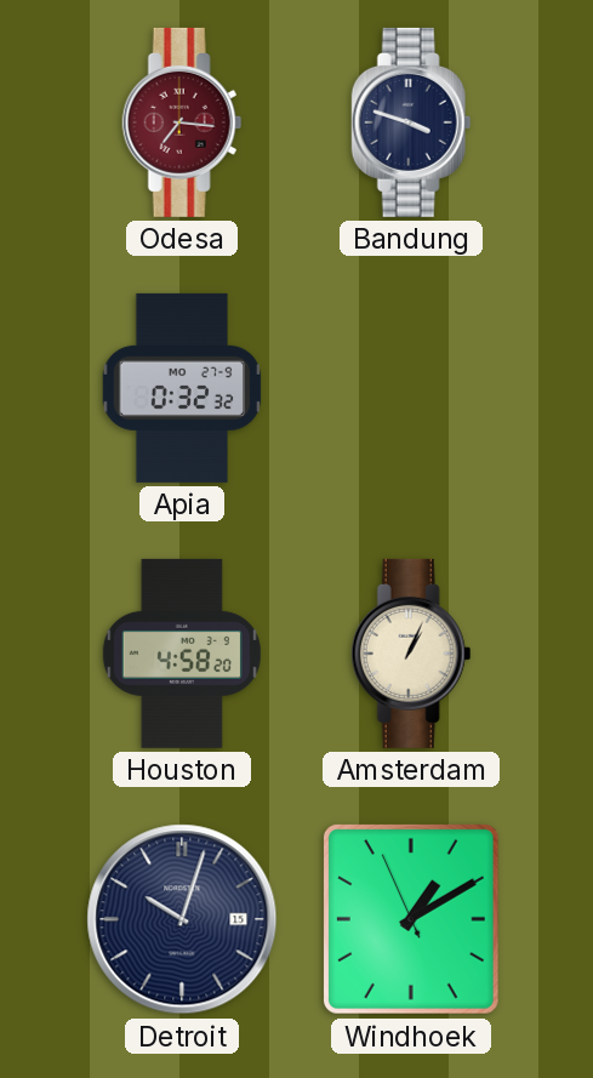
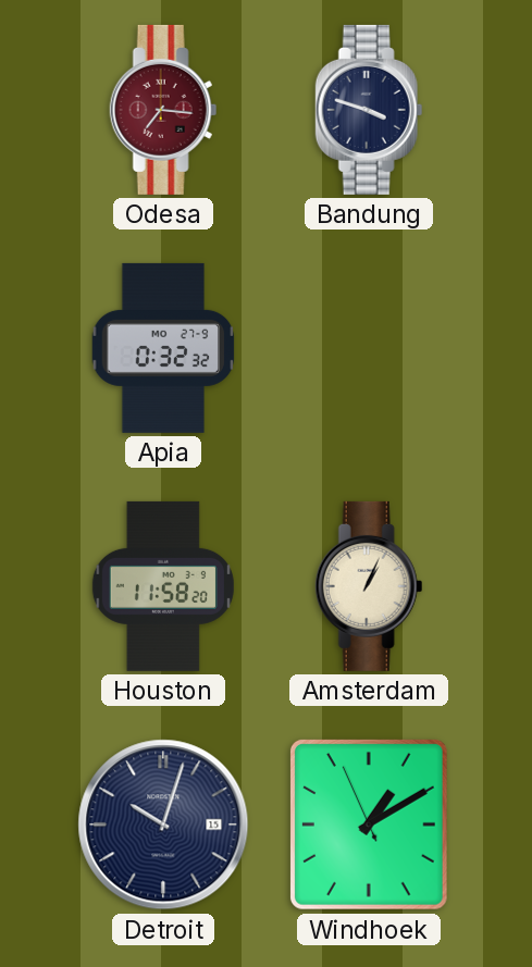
Houston: 4:58 -> 11:58
